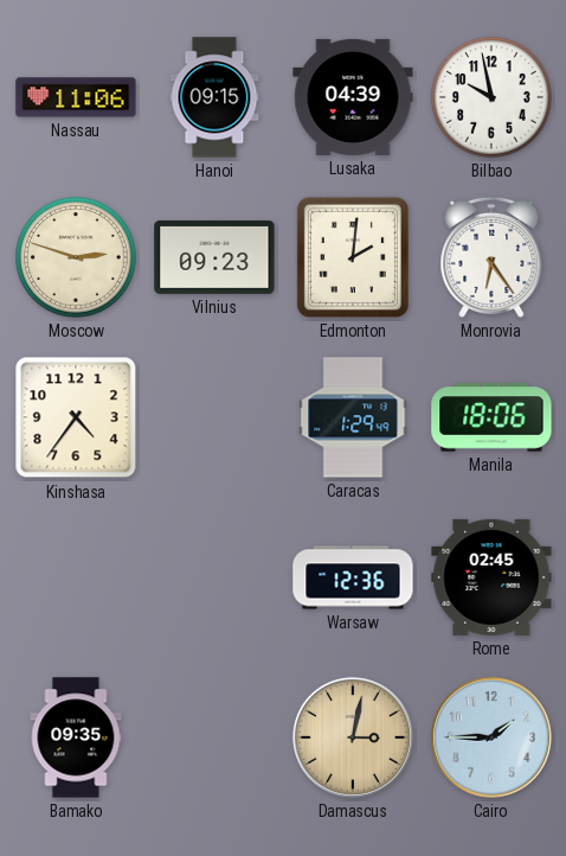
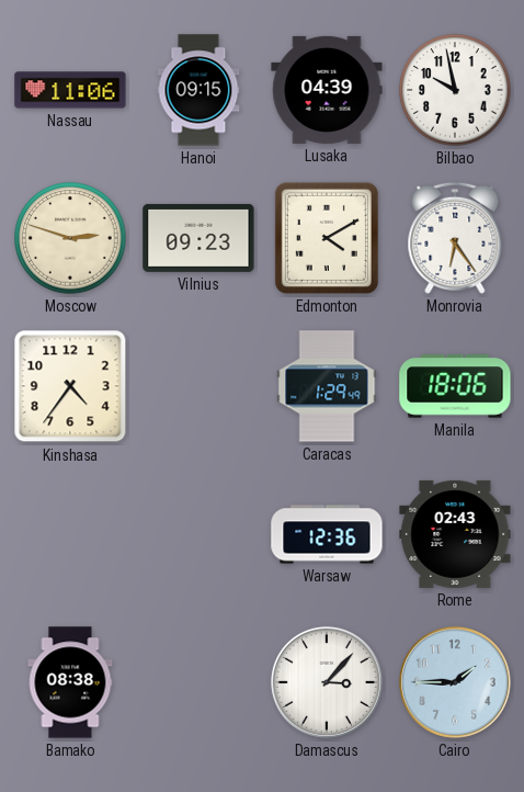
Edmonton: 2:01 -> 4:10
Rome: 02:45 -> 02:43
Bamako: 09:35 -> 08:38
Damascus: 3:02 -> 3:07
Damascus dial: champagne -> white
